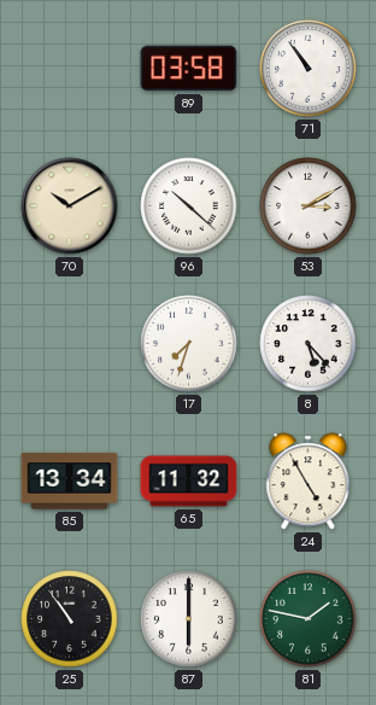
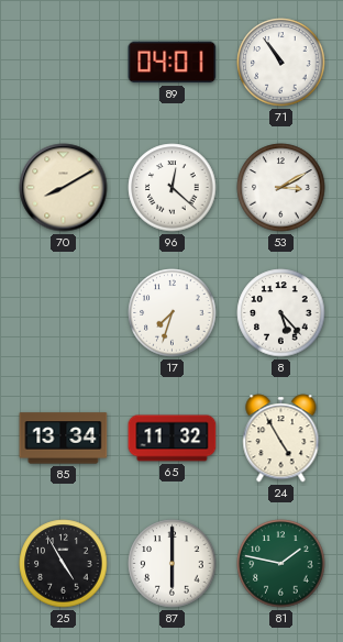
89: 03:58 -> 04:01
70: 10:10 -> 8:10
96: 10:22 -> 12:22
25: 10:54 -> 4:55
